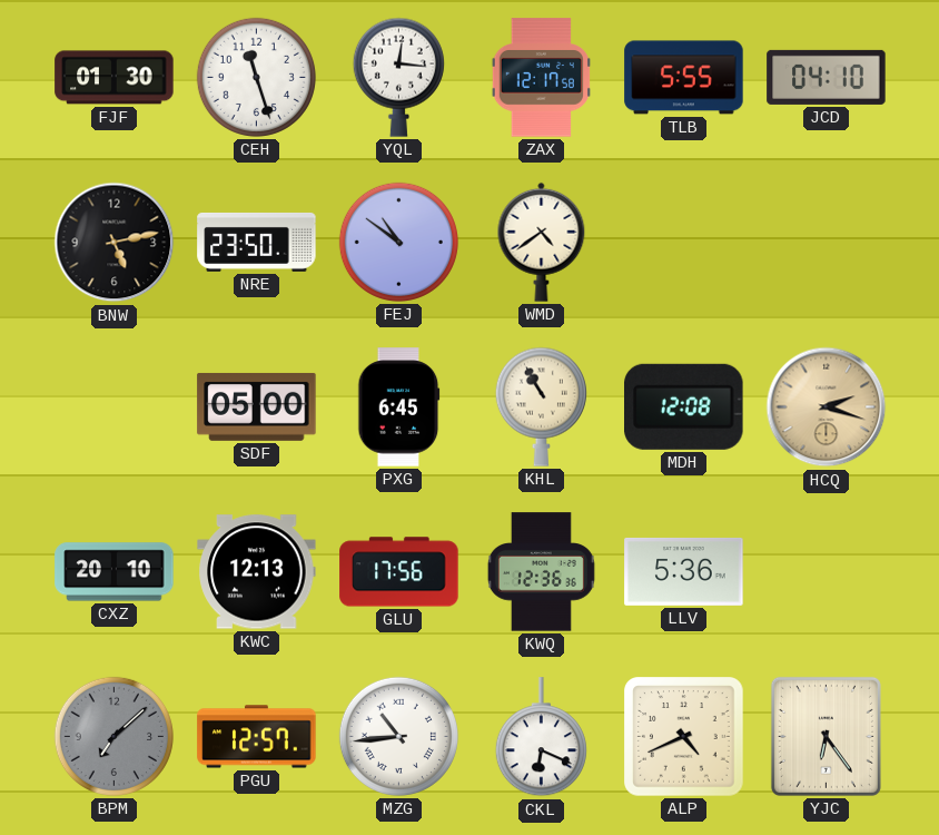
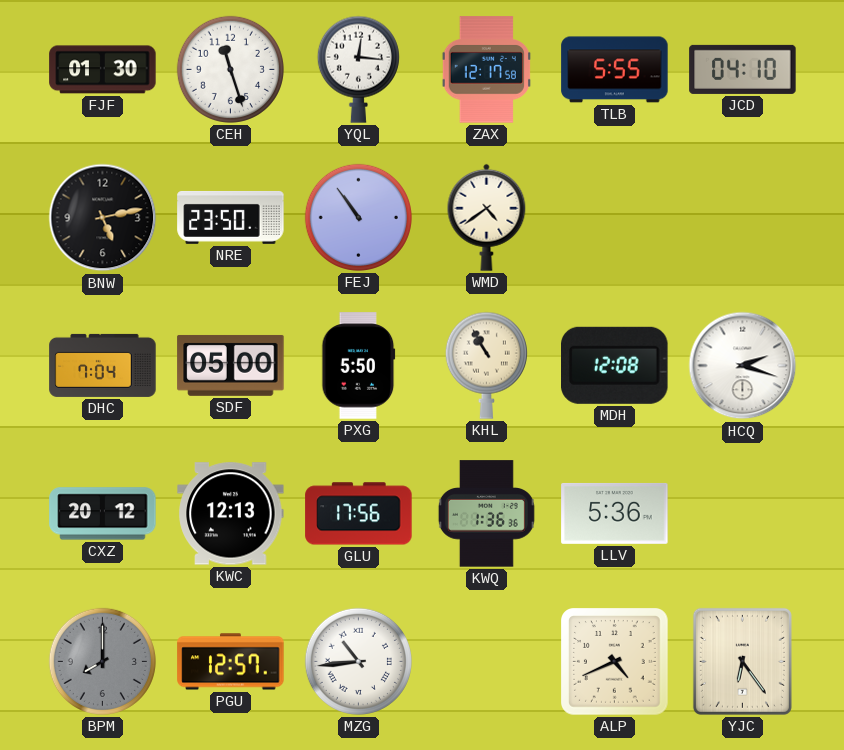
FEJ: 10:51 -> 10:54
DHC: none -> 7:04
PXG: 6:45 -> 5:50
HCQ dial: champagne -> white
CXZ: 20:10 -> 20:12
KWQ: 12:36 -> 1:36
BPM: 7:08 -> 8:00
CKL: 6:19 -> none
